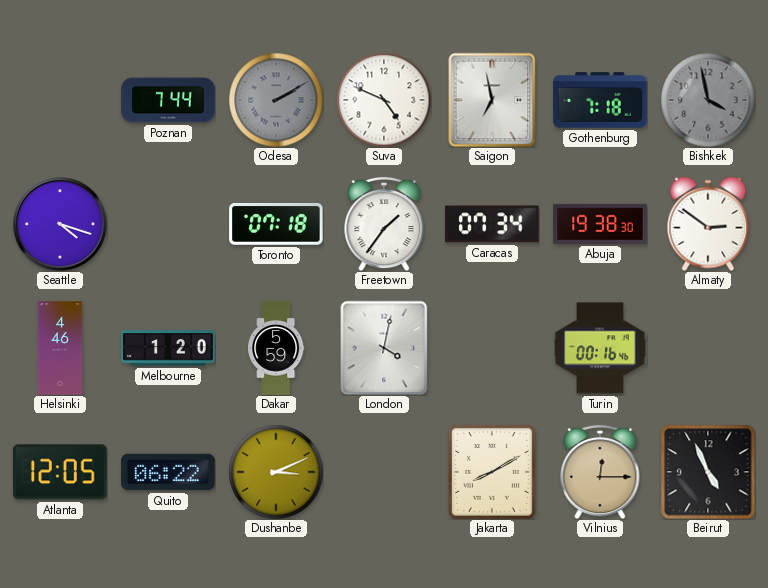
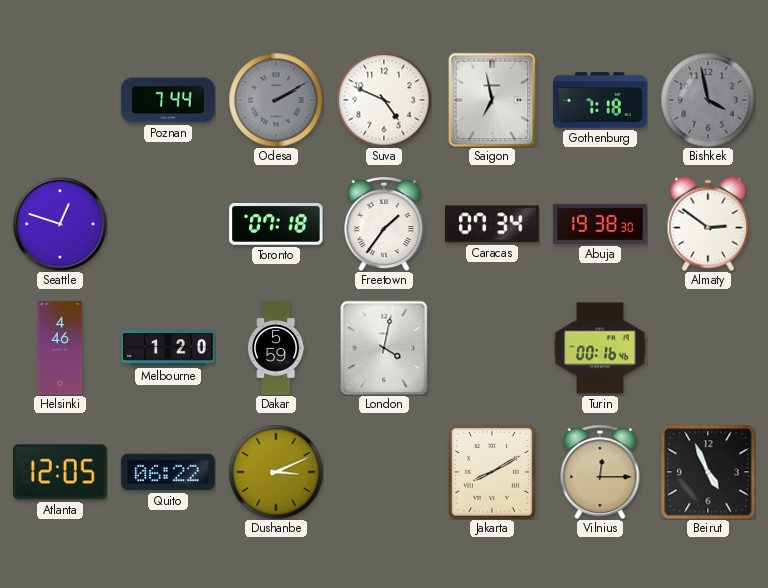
Seattle: 4:18 -> 12:48
